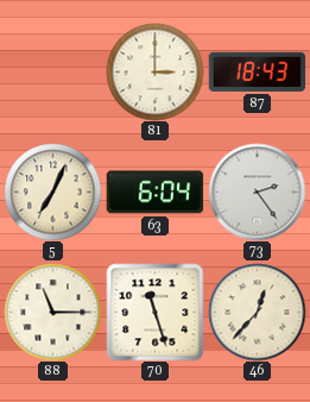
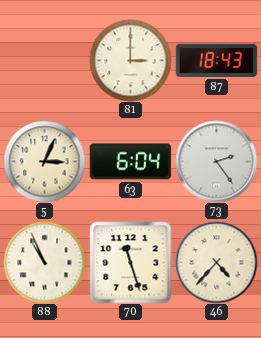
5: 7:04 -> 3:04
88: 11:15 -> 10:56
46: 12:37 -> 4:37
